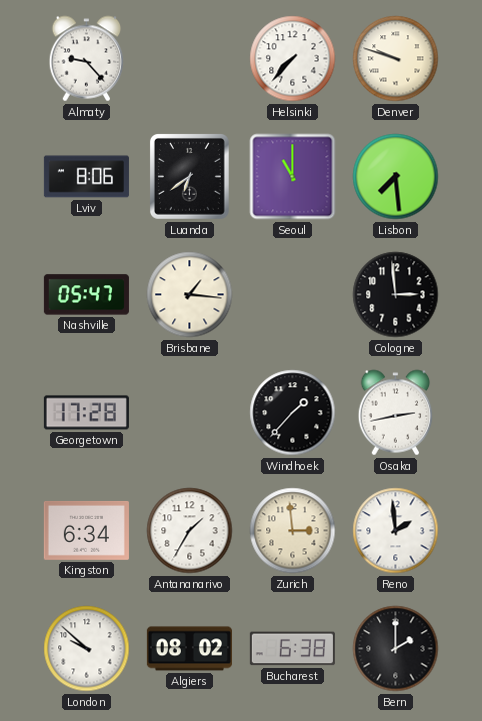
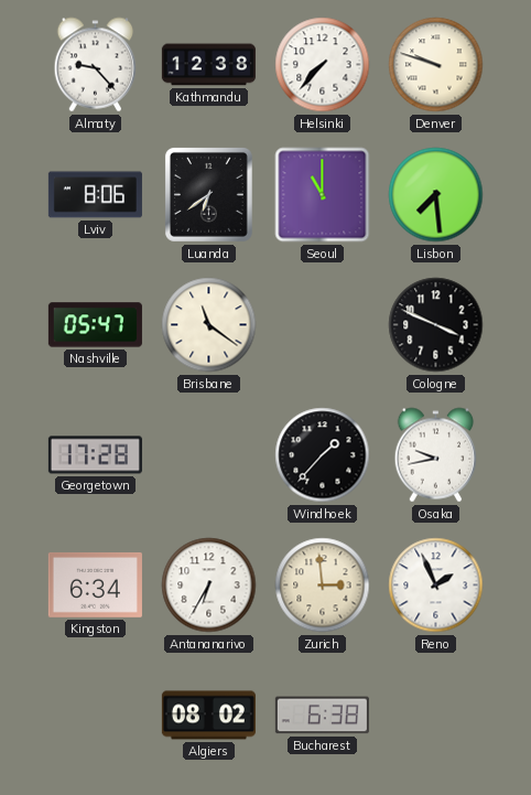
Kathmandu: none -> 12:38
Brisbane: 1:16 -> 11:21
Cologne: 2:59 -> 3:49
Osaka: 2:43 -> 9:43
Antananarivo: 1:35 -> 6:35
Reno: 1:59 -> 1:56
London: 9:52 -> none
Bern: 2:00 -> none
